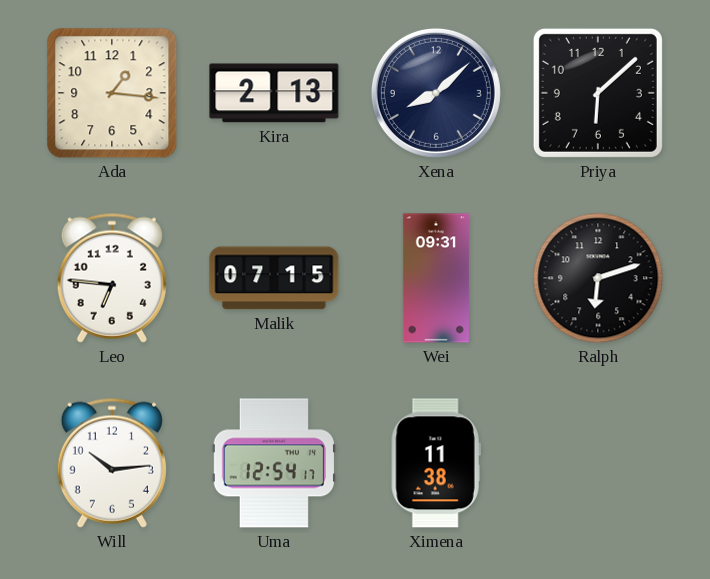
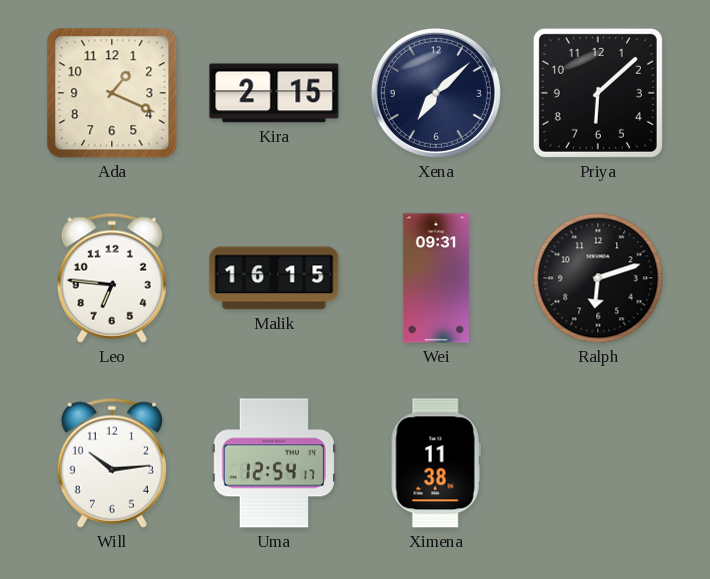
Ada: 1:16 -> 1:19
Kira: 2:13 -> 2:15
Xena: 8:08 -> 7:08
Malik: 07:15 -> 16:15
